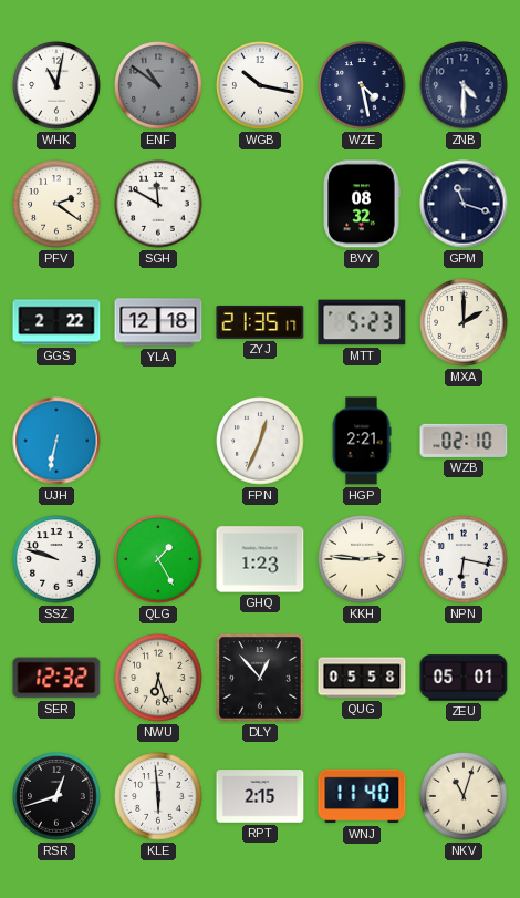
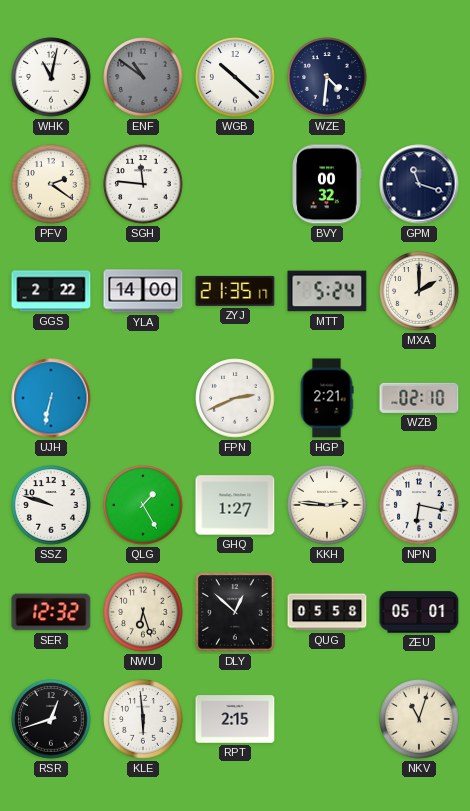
WGB: 10:17 -> 10:22
WZE: 4:28 -> 4:31
ZNB: 4:30 -> none
SGH: 11:50 -> 11:46
BVY: 08:32 -> 00:32
YLA: 12:18 -> 14:00
MTT: 5:23 -> 5:24
FPN: 12:34 -> 2:41
GHQ: 1:23 -> 1:27
DLY: 12:53 -> 12:52
WNJ: 11:40 -> none
